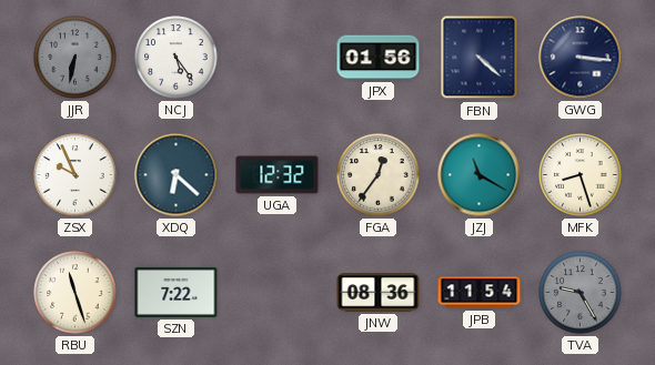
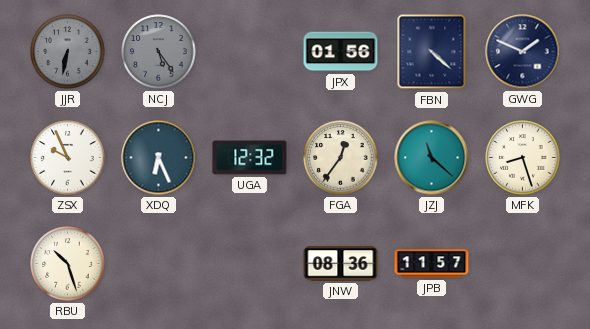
NCJ dial: white -> grey
GWG: 3:16 -> 1:49
XDQ: 6:22 -> 6:26
JZJ: 11:20 -> 11:22
RBU: 11:27 -> 10:27
SZN: 7:22 -> none
JPB: 11:54 -> 11:57
TVA: 9:25 -> none
